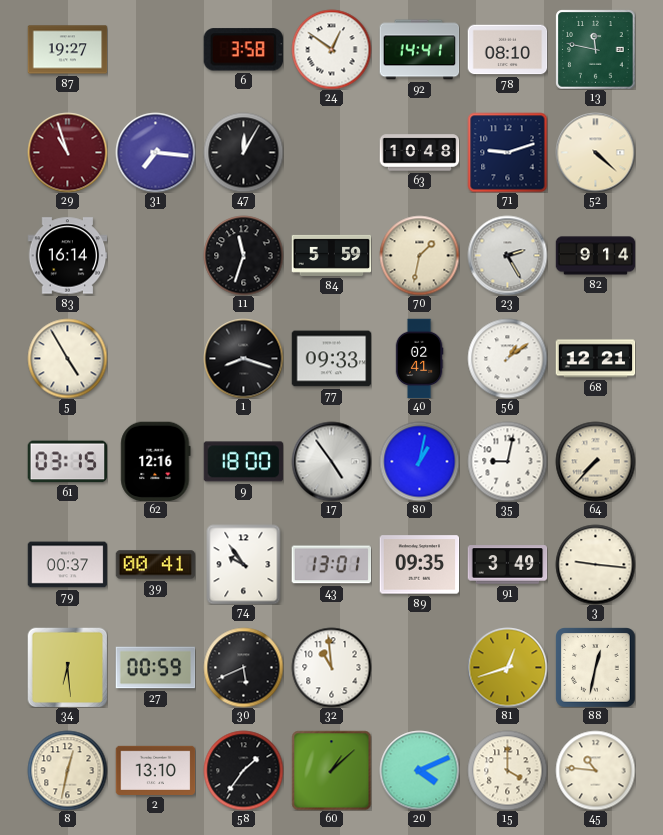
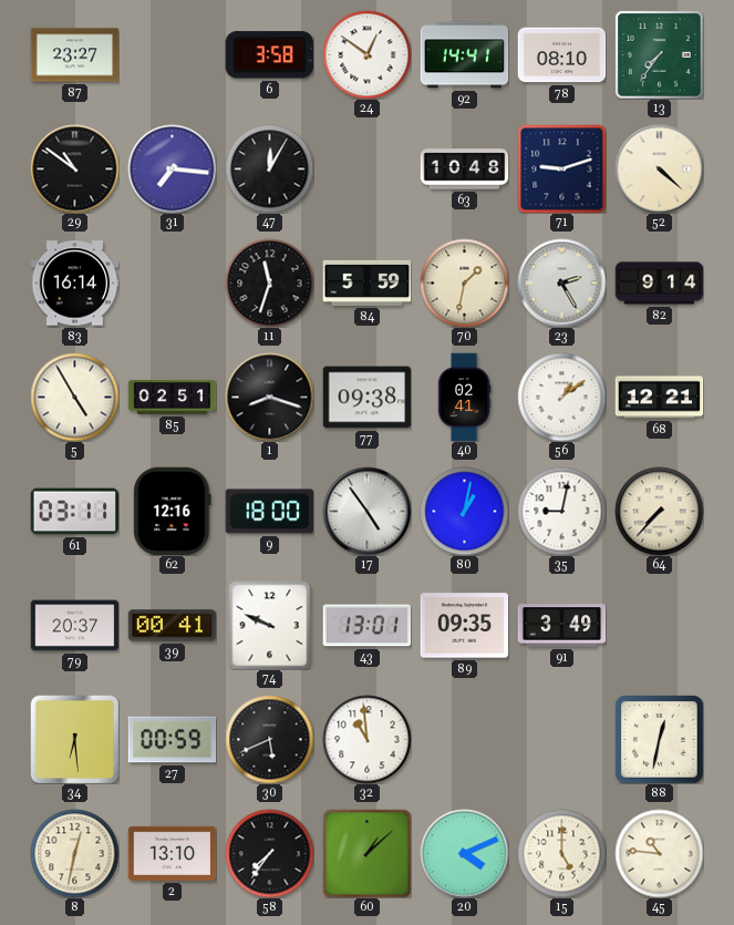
87: 19:27 -> 23:27
13: 11:47 -> 7:36
29: 10:57 -> 10:51
29 dial: burgundy -> black
85: none -> 02:51
77: 09:33 -> 09:38
61: 03:15 -> 03:11
79: 00:37 -> 20:37
74: 9:54 -> 9:49
3: 9:16 -> none
81: 12:42 -> none
58: 1:36 -> 7:36
15: 4:00 -> 5:00
